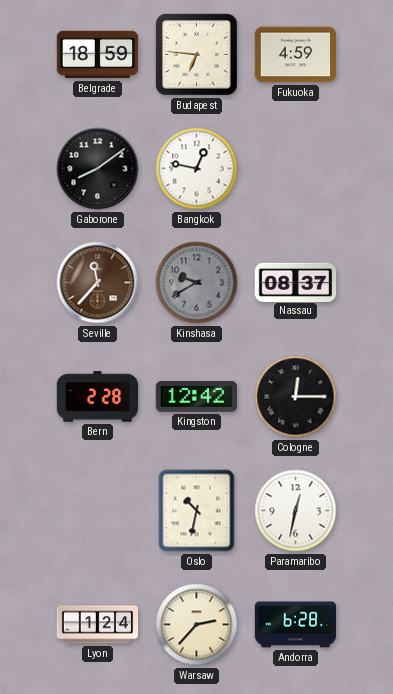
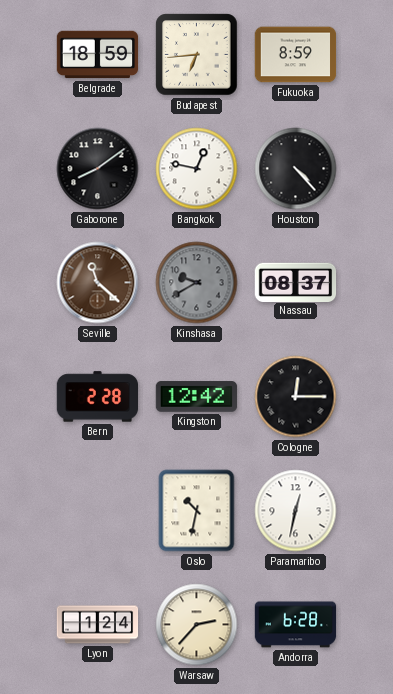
Budapest: 6:46 -> 6:44
Fukuoka: 4:59 -> 8:59
Houston: none -> 4:23
Seville: 11:37 -> 11:22
